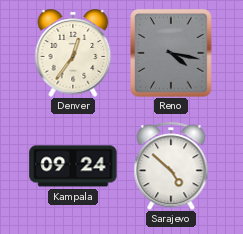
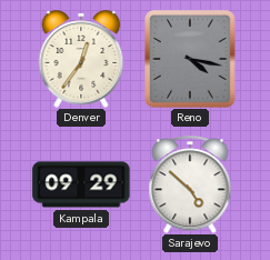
Kampala: 09:24 -> 09:29
